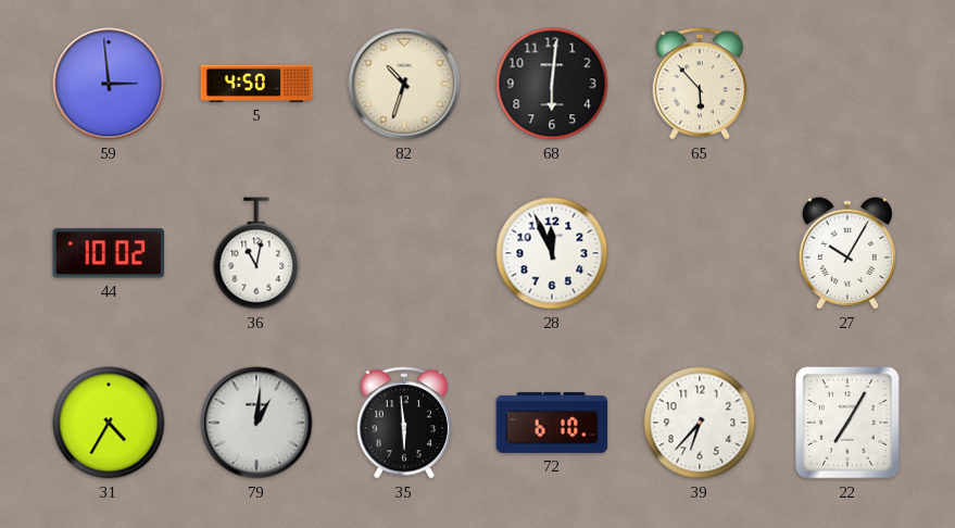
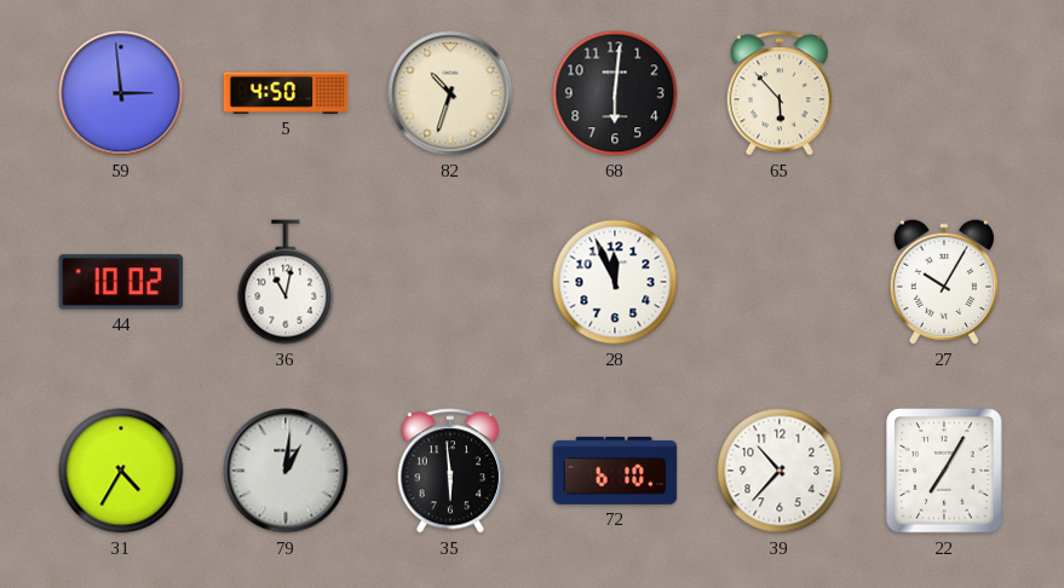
39: 6:37 -> 10:37
